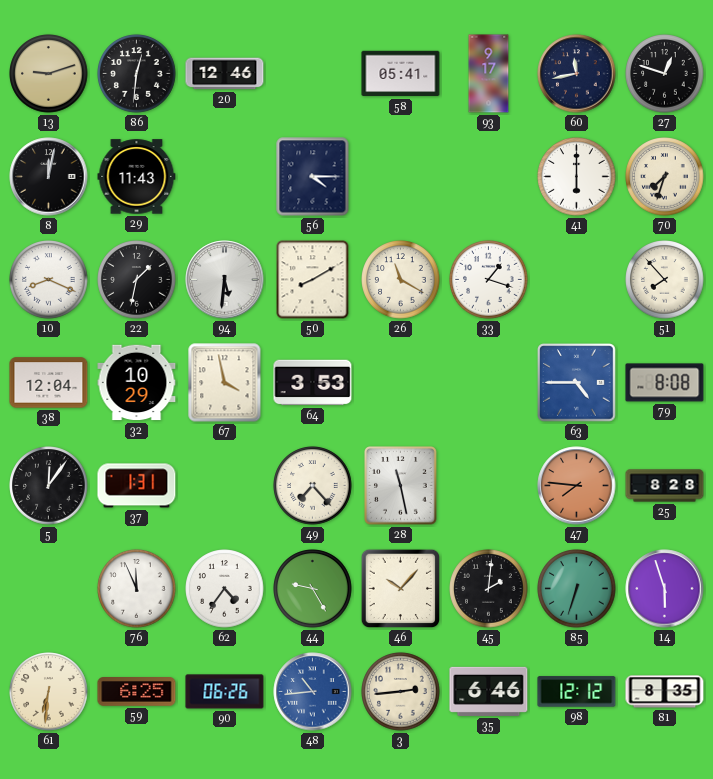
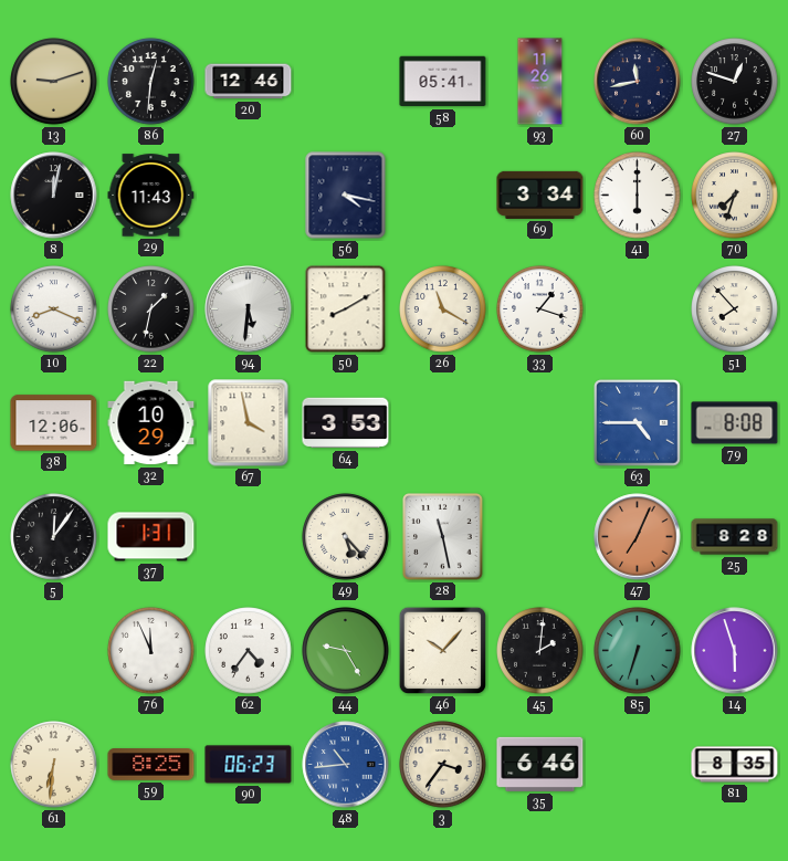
93: 9:17 -> 11:26
56: 4:15 -> 4:17
69: none -> 3:34
38: 12:04 -> 12:06
49: 7:23 -> 5:23
47: 7:46 -> 7:04
59: 6:25 -> 8:25
90: 06:26 -> 06:23
3: 2:44 -> 3:36
98: 12:12 -> none
